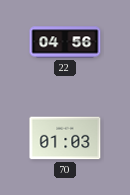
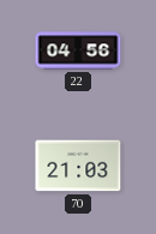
70: 01:03 -> 21:03
